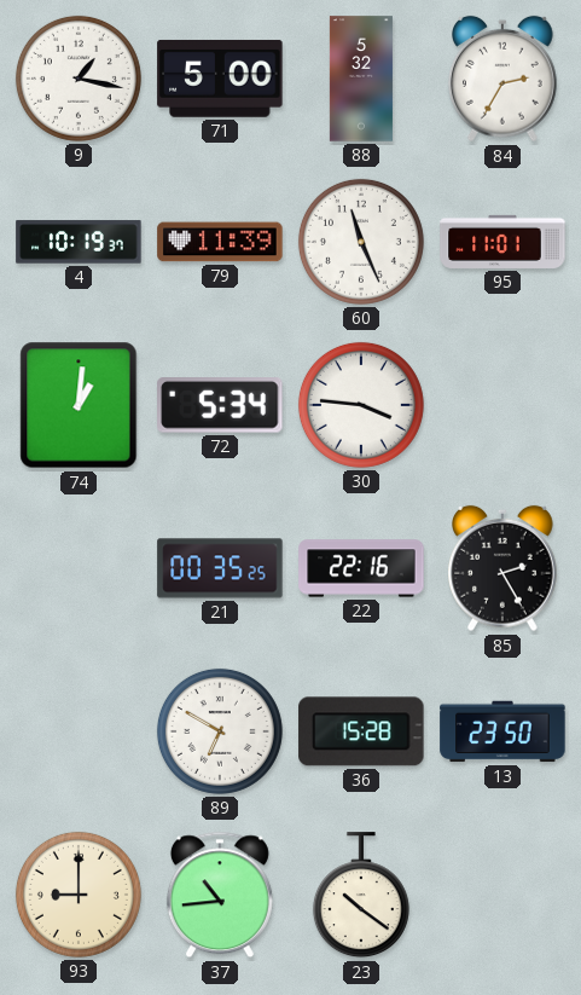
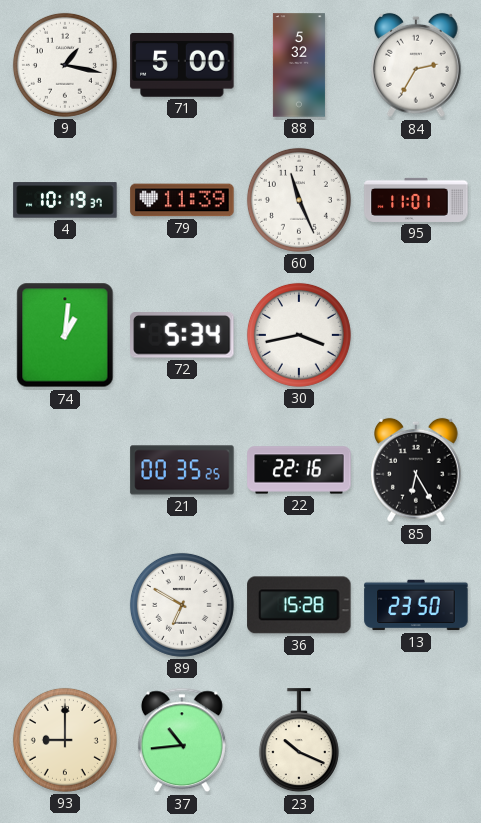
30: 3:46 -> 3:43
85: 2:25 -> 6:25
23: 10:21 -> 10:19
